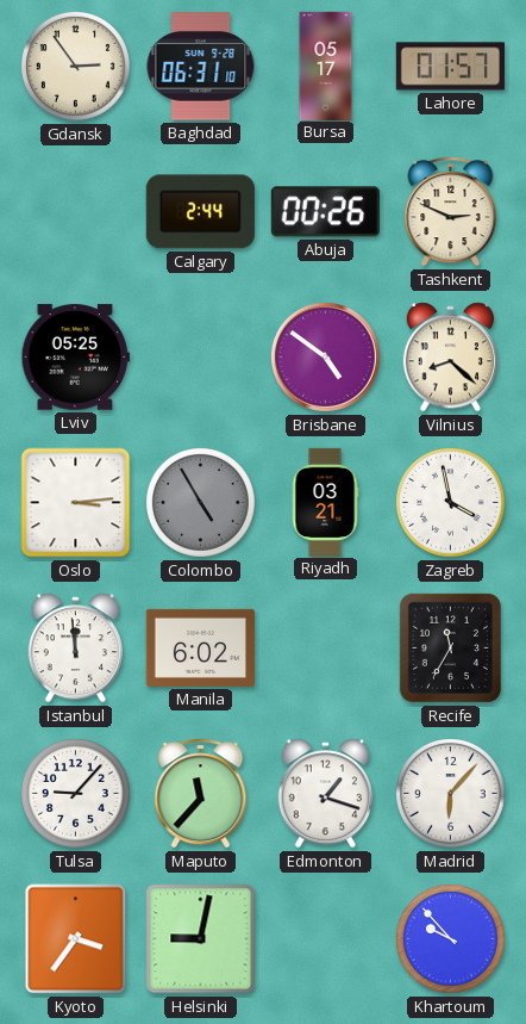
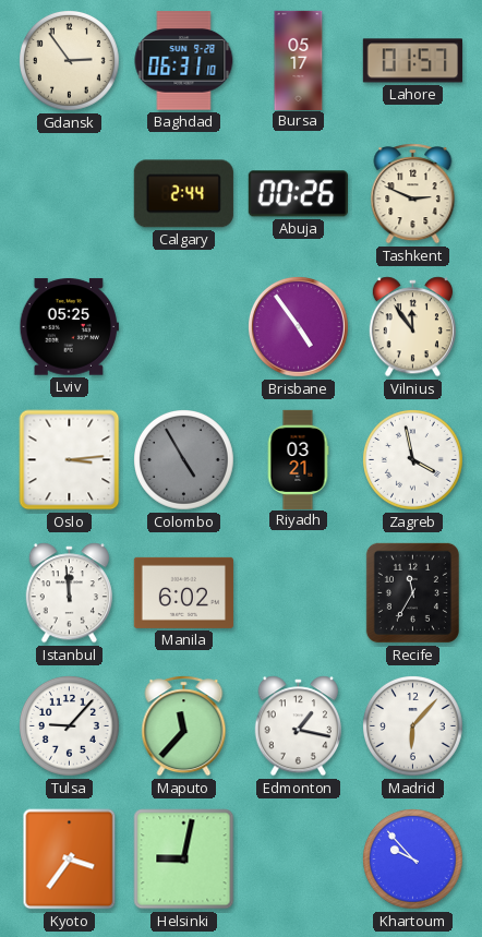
Brisbane: 4:51 -> 4:54
Vilnius: 8:22 -> 11:54
Edmonton: 1:18 -> 1:17
